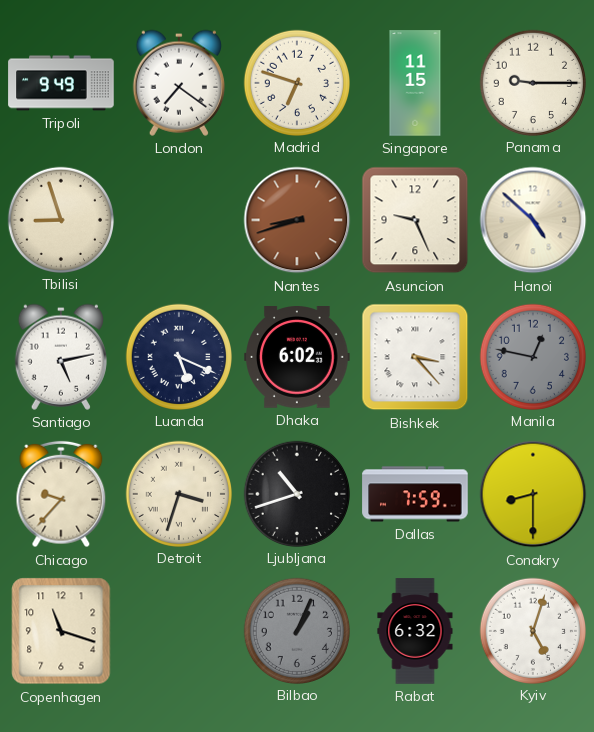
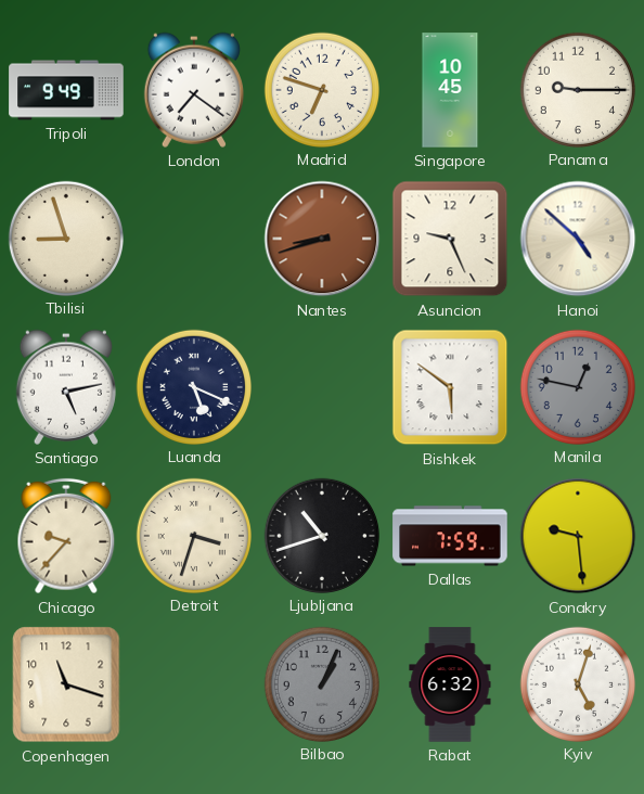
Singapore: 11:15 -> 10:45
Dhaka: 6:02 -> none
Bishkek: 3:23 -> 5:51
Conakry: 8:30 -> 9:29
